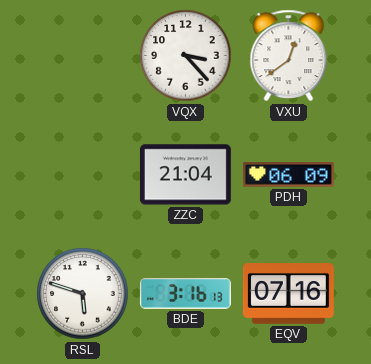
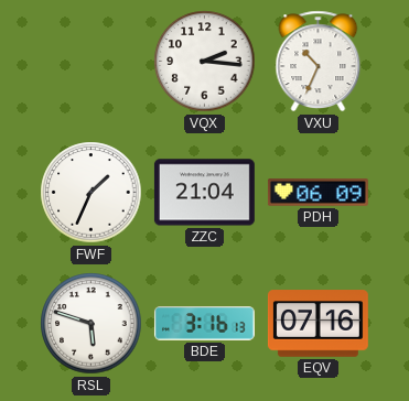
VQX: 3:23 -> 2:16
VXU: 12:39 -> 10:34
FWF: none -> 1:34
